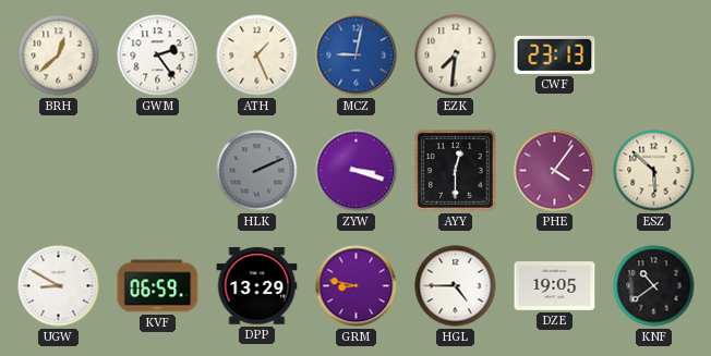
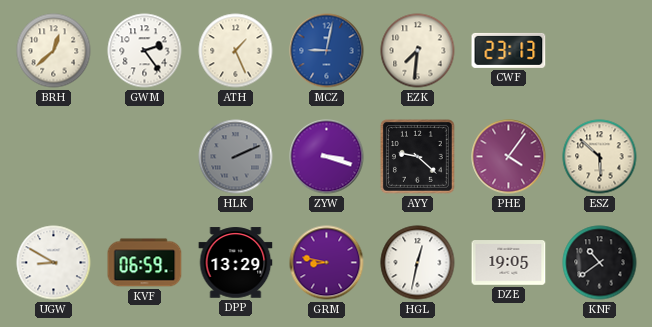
AYY: 12:30 -> 9:22
HGL: 4:45 -> 12:32
